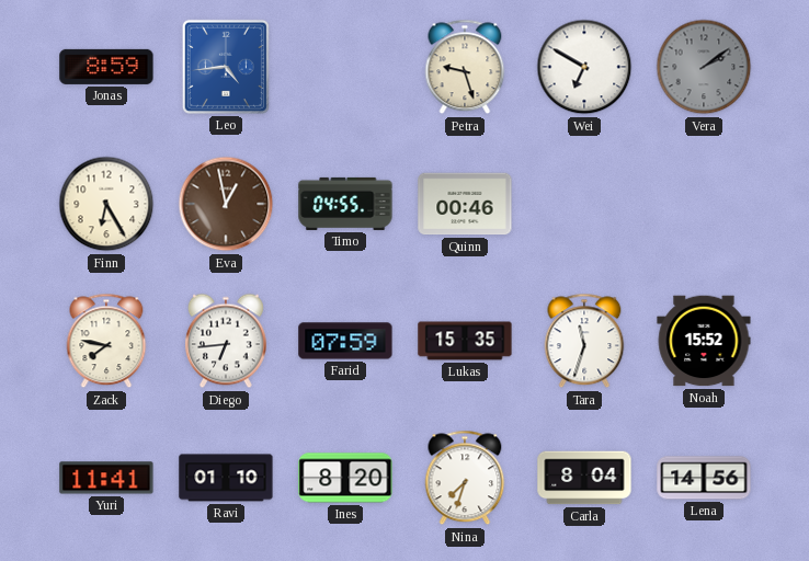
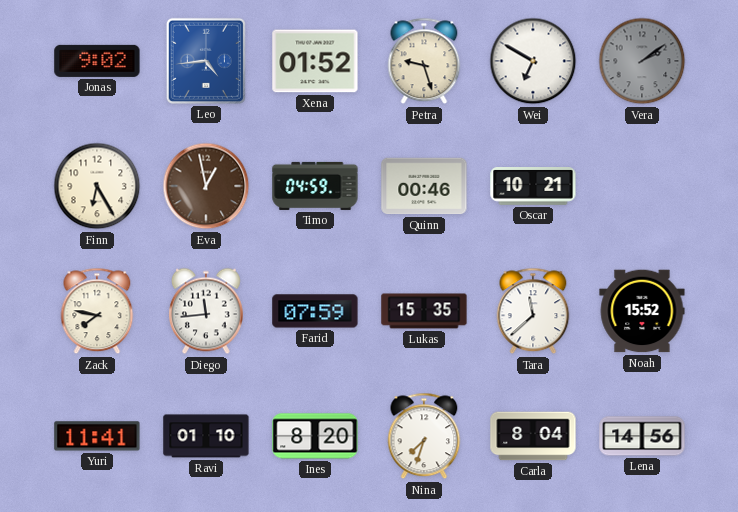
Jonas: 8:59 -> 9:02
Xena: none -> 01:52
Timo: 04:55 -> 04:59
Oscar: none -> 10:21
Diego: 6:44 -> 11:44
Tara: 11:33 -> 11:38
